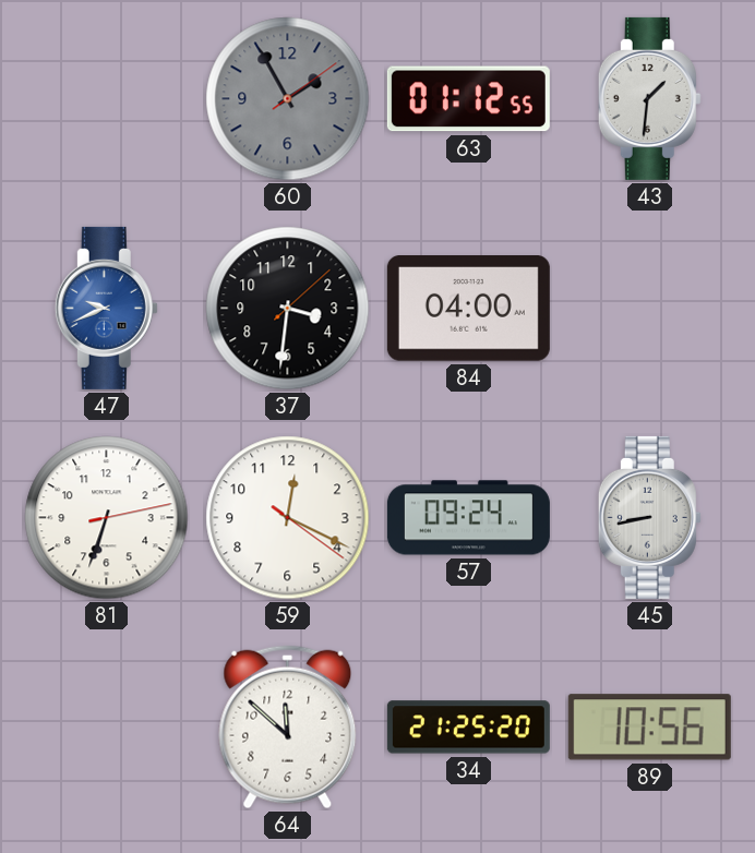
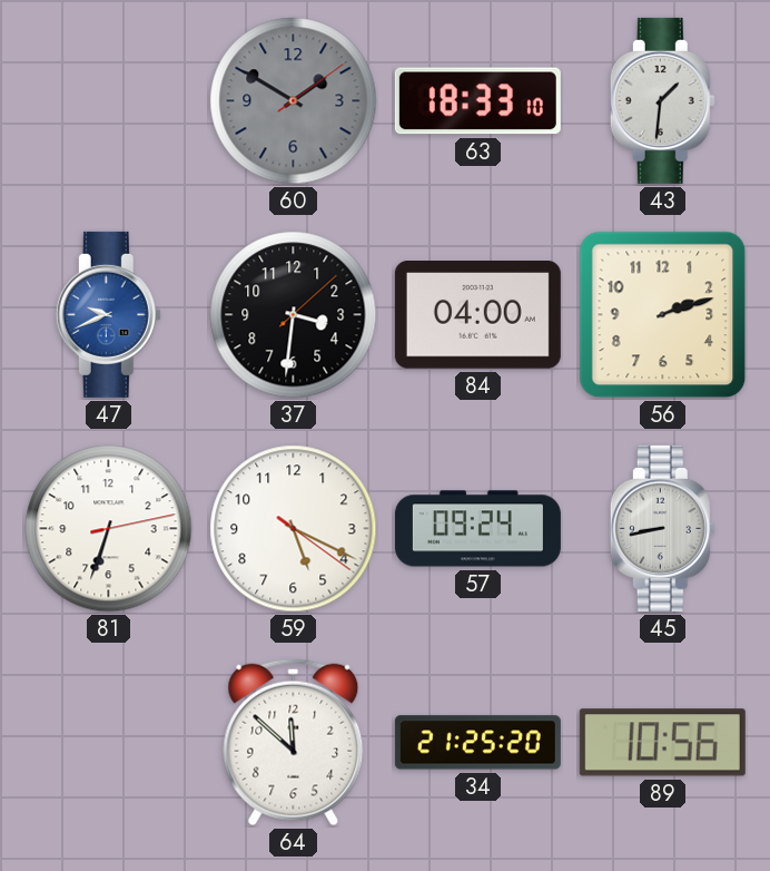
60: 1:55 -> 1:50
63: 01:12 -> 18:33
56: none -> 2:12
59: 12:19 -> 5:19
